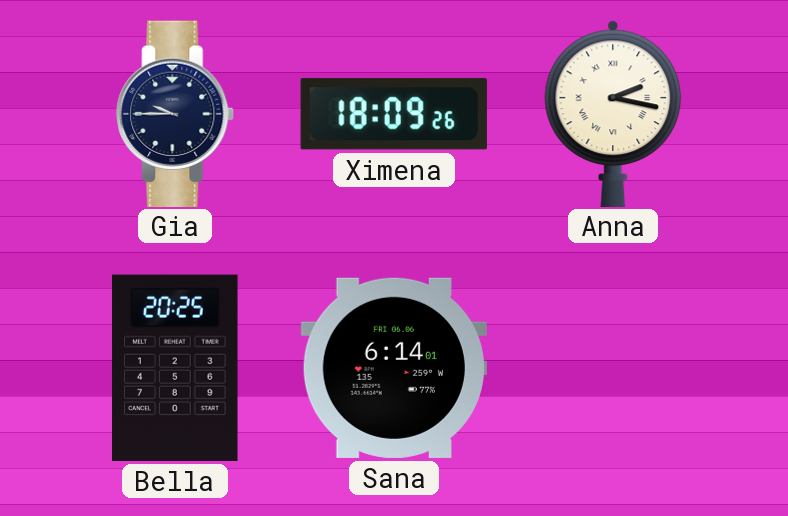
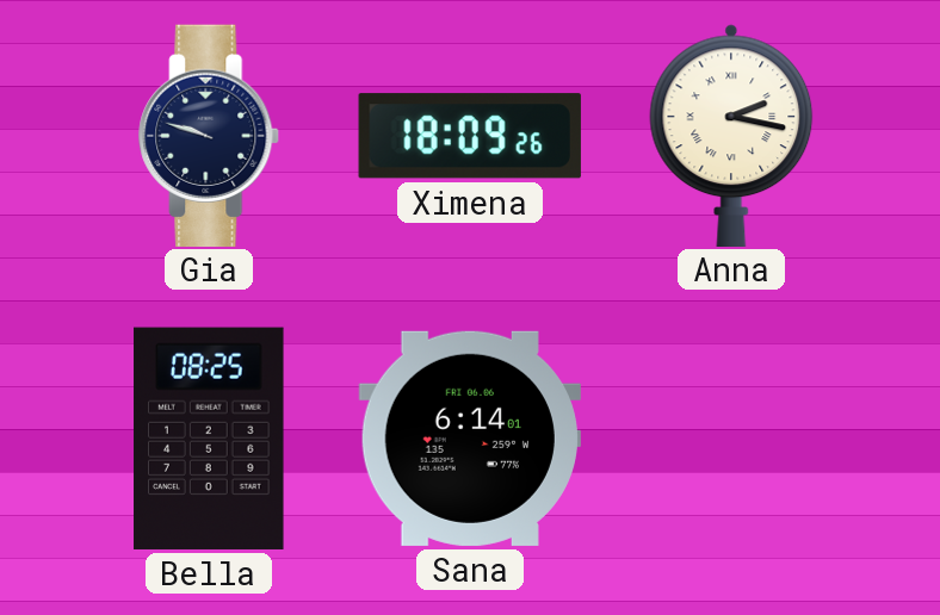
Gia: 9:45 -> 9:48
Bella: 20:25 -> 08:25
